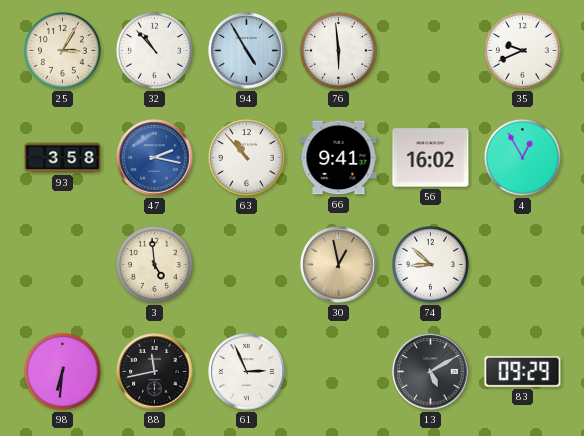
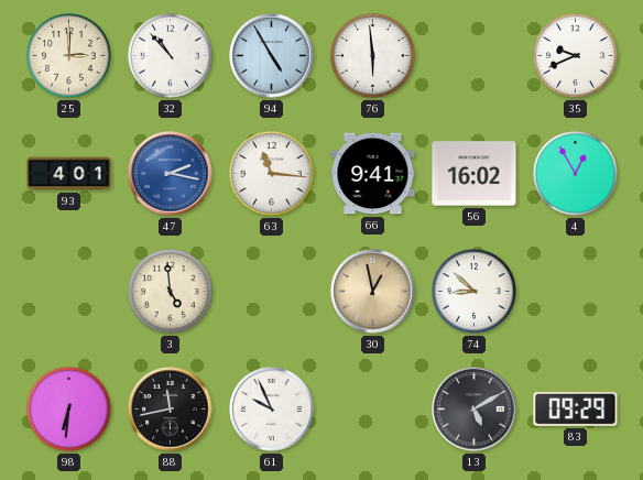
25: 3:05 -> 3:00
93: 3:58 -> 4:01
63: 10:53 -> 11:16
61: 2:56 -> 9:56
